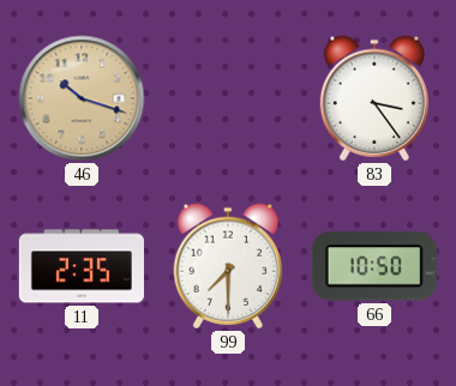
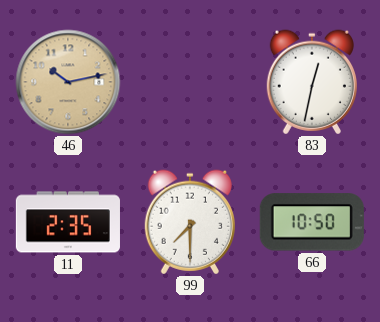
46: 10:18 -> 10:13
83: 3:24 -> 12:32
